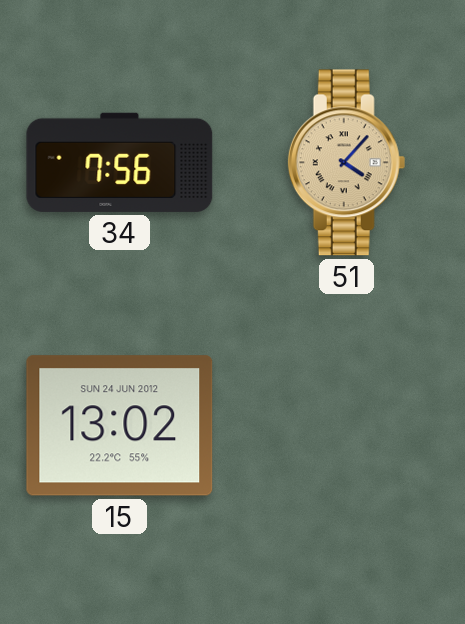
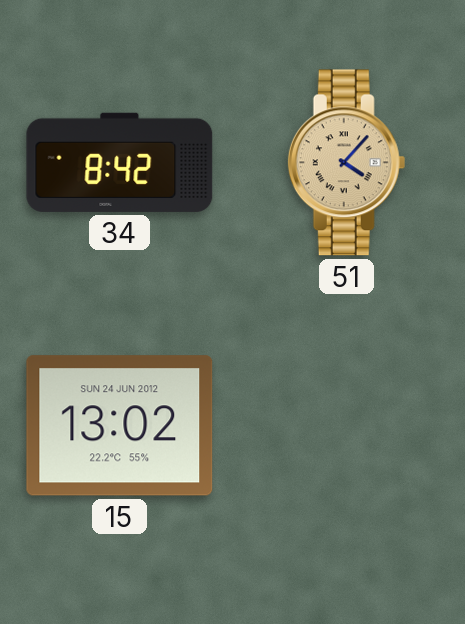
34: 7:56 -> 8:42
